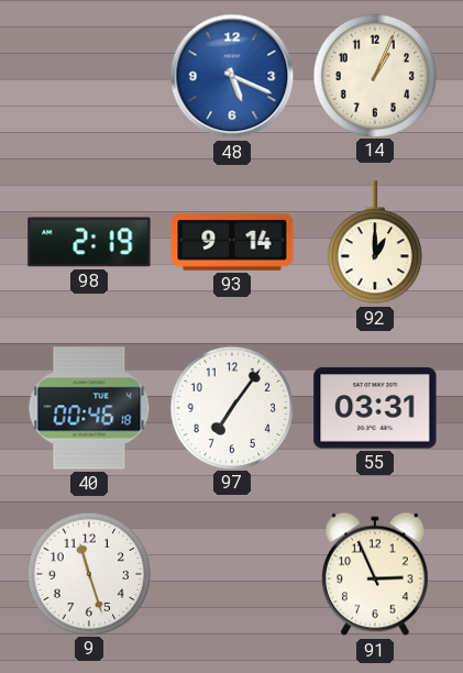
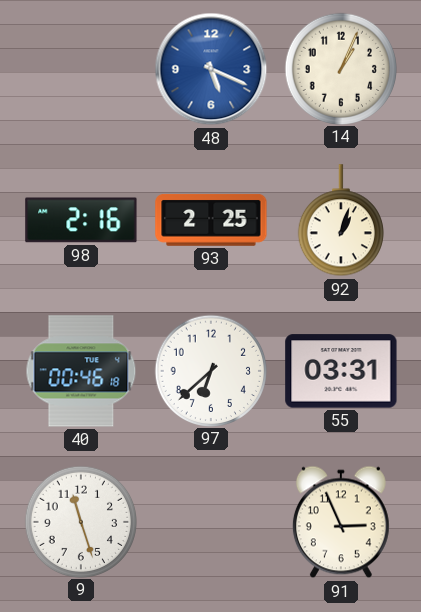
98: 2:19 -> 2:16
93: 9:14 -> 2:25
92: 1:00 -> 1:03
97: 7:06 -> 6:38
